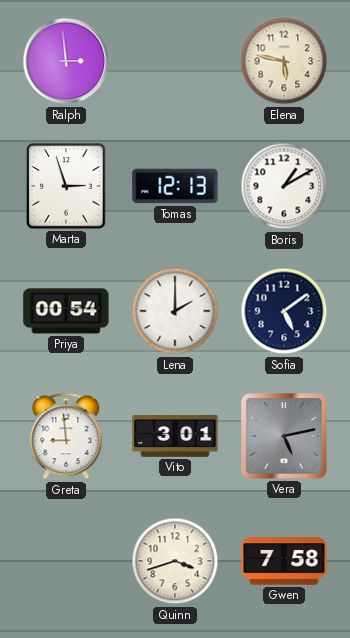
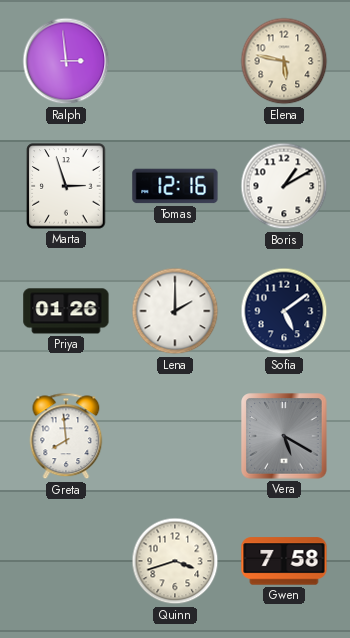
Tomas: 12:13 -> 12:16
Priya: 00:54 -> 01:26
Greta: 8:59 -> 7:59
Vito: 3:01 -> none
Vera: 5:13 -> 5:20
